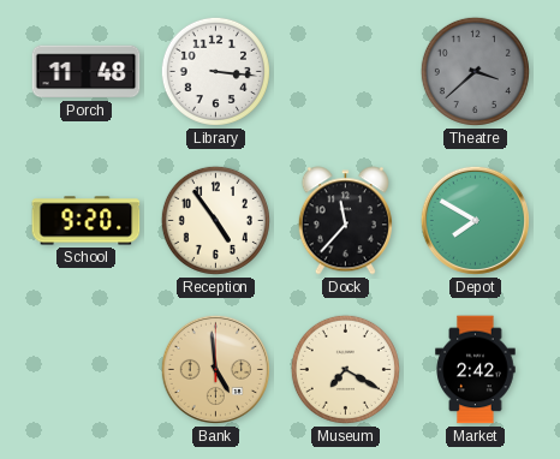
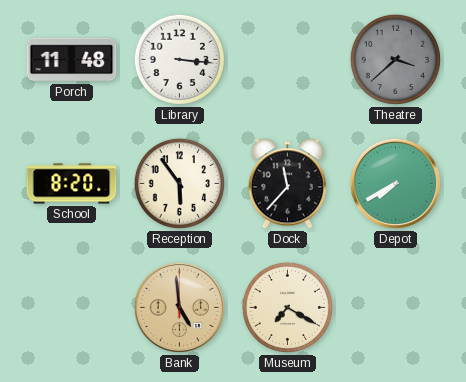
School: 9:20 -> 8:20
Reception: 4:54 -> 5:54
Depot: 7:50 -> 7:40
Market: 2:42 -> none
